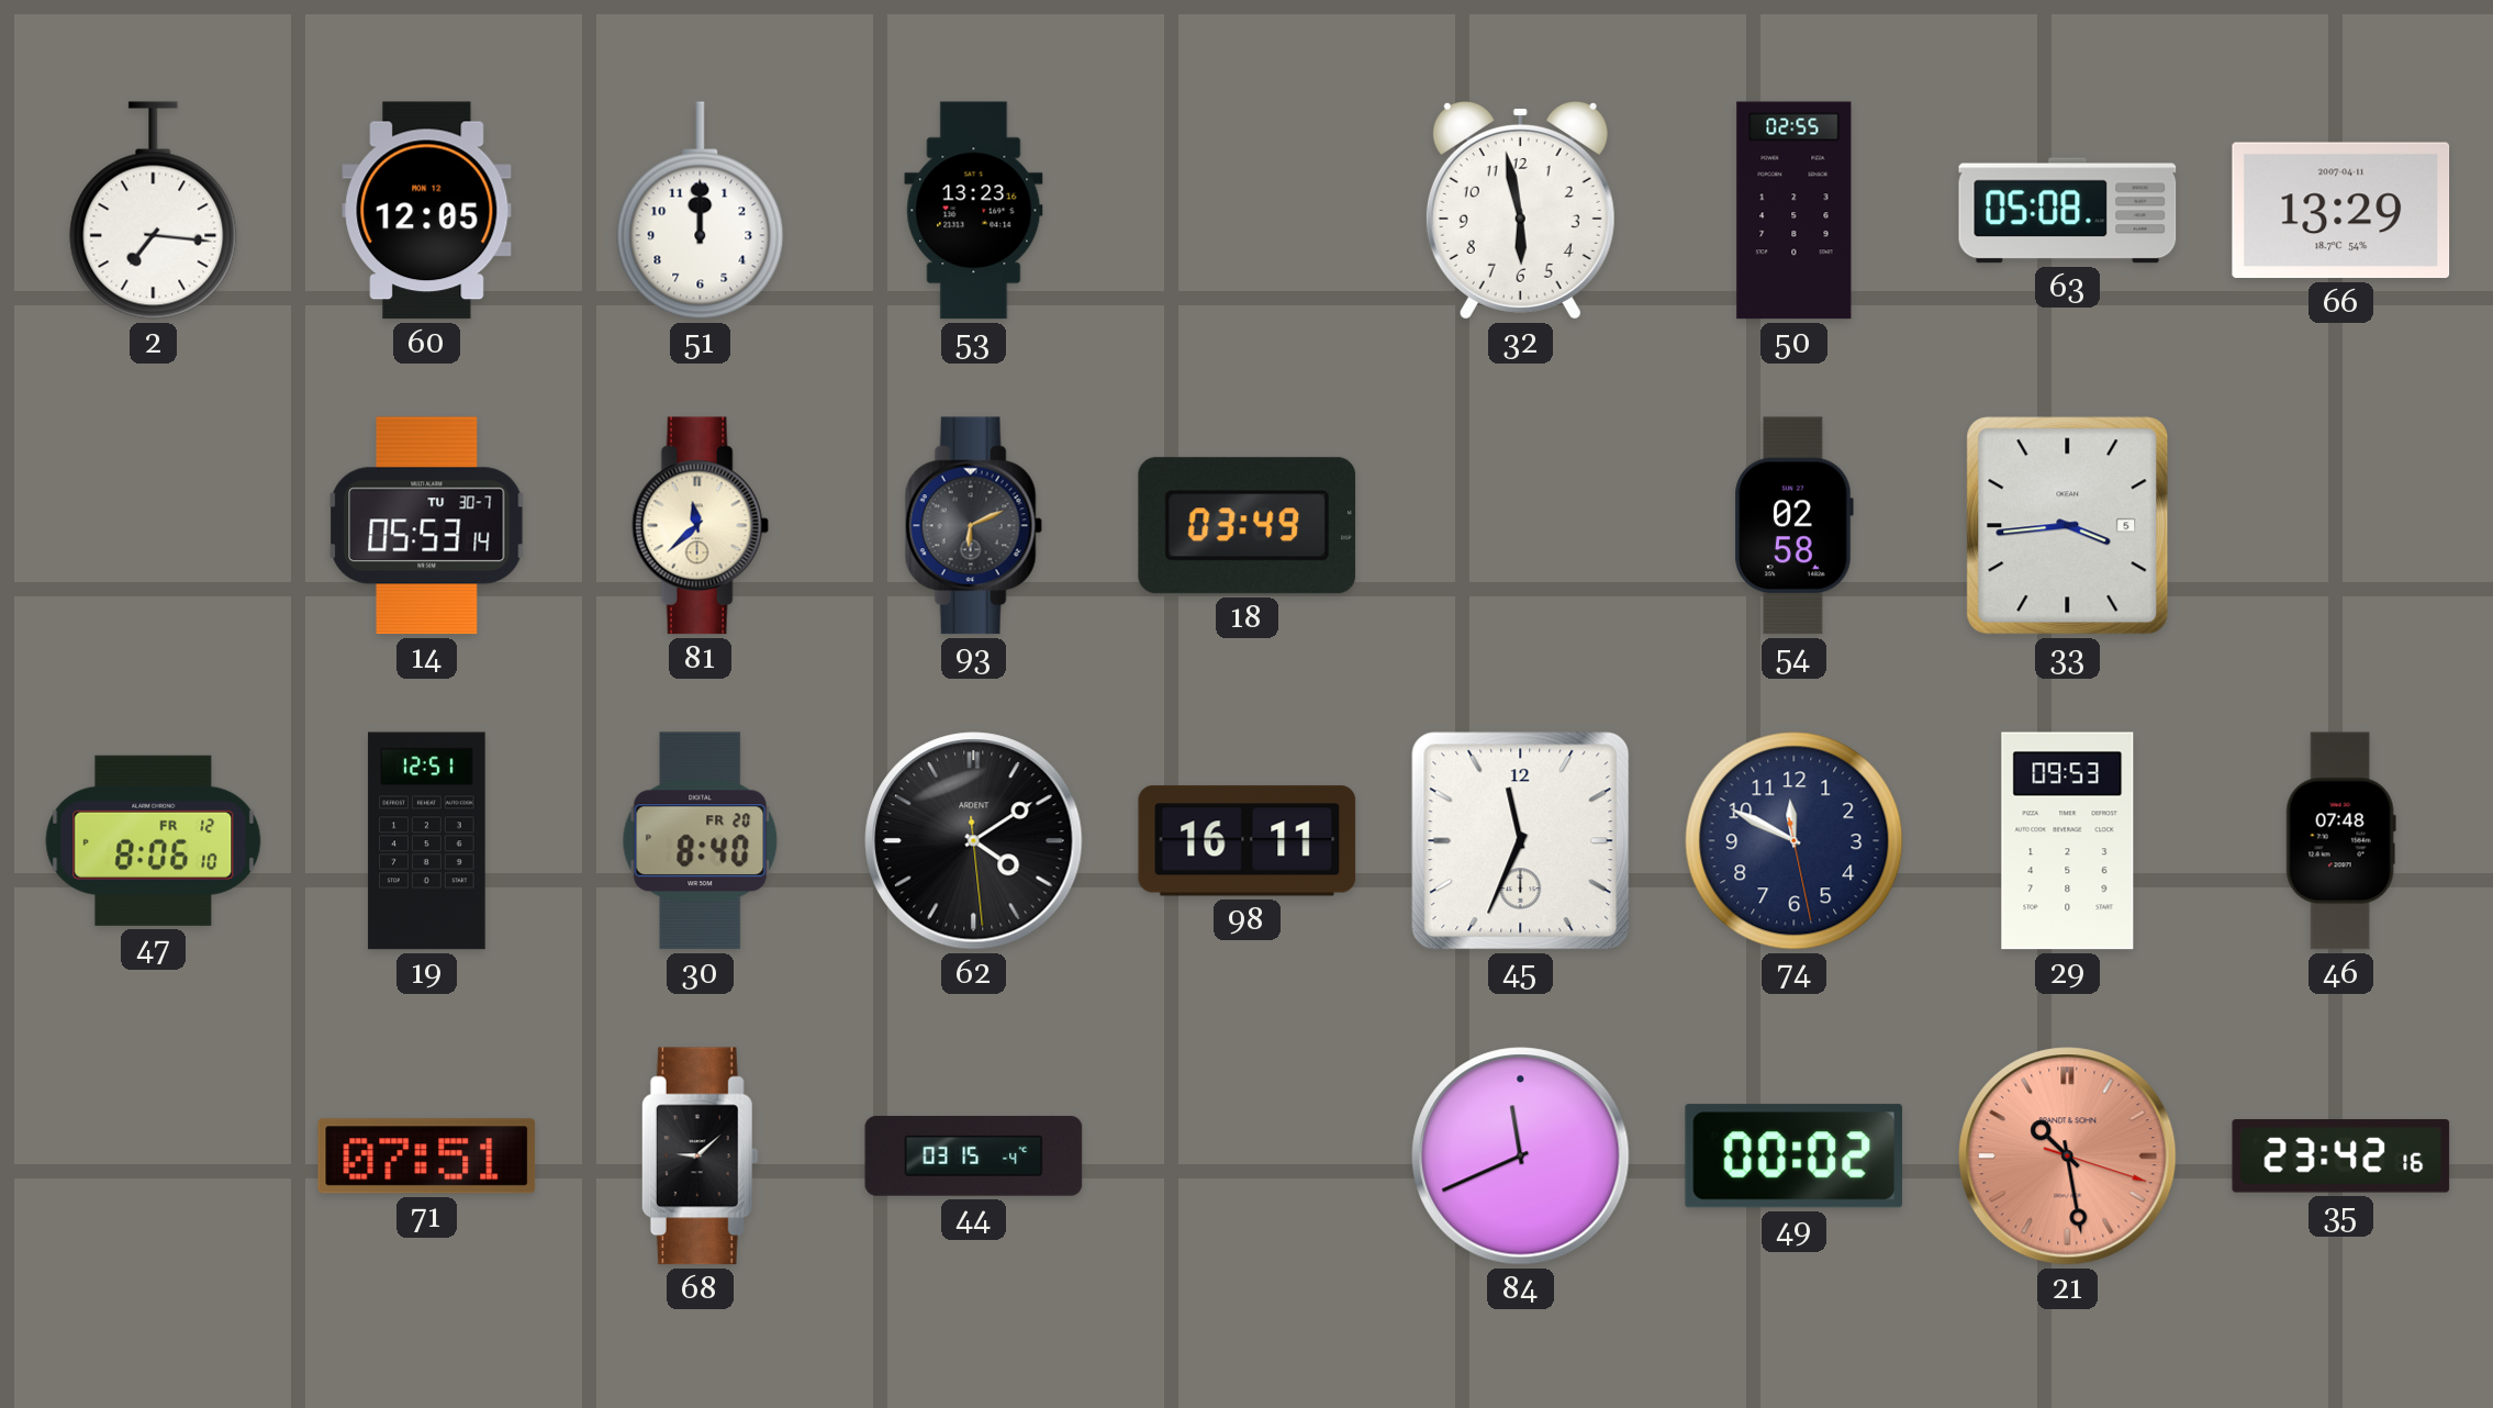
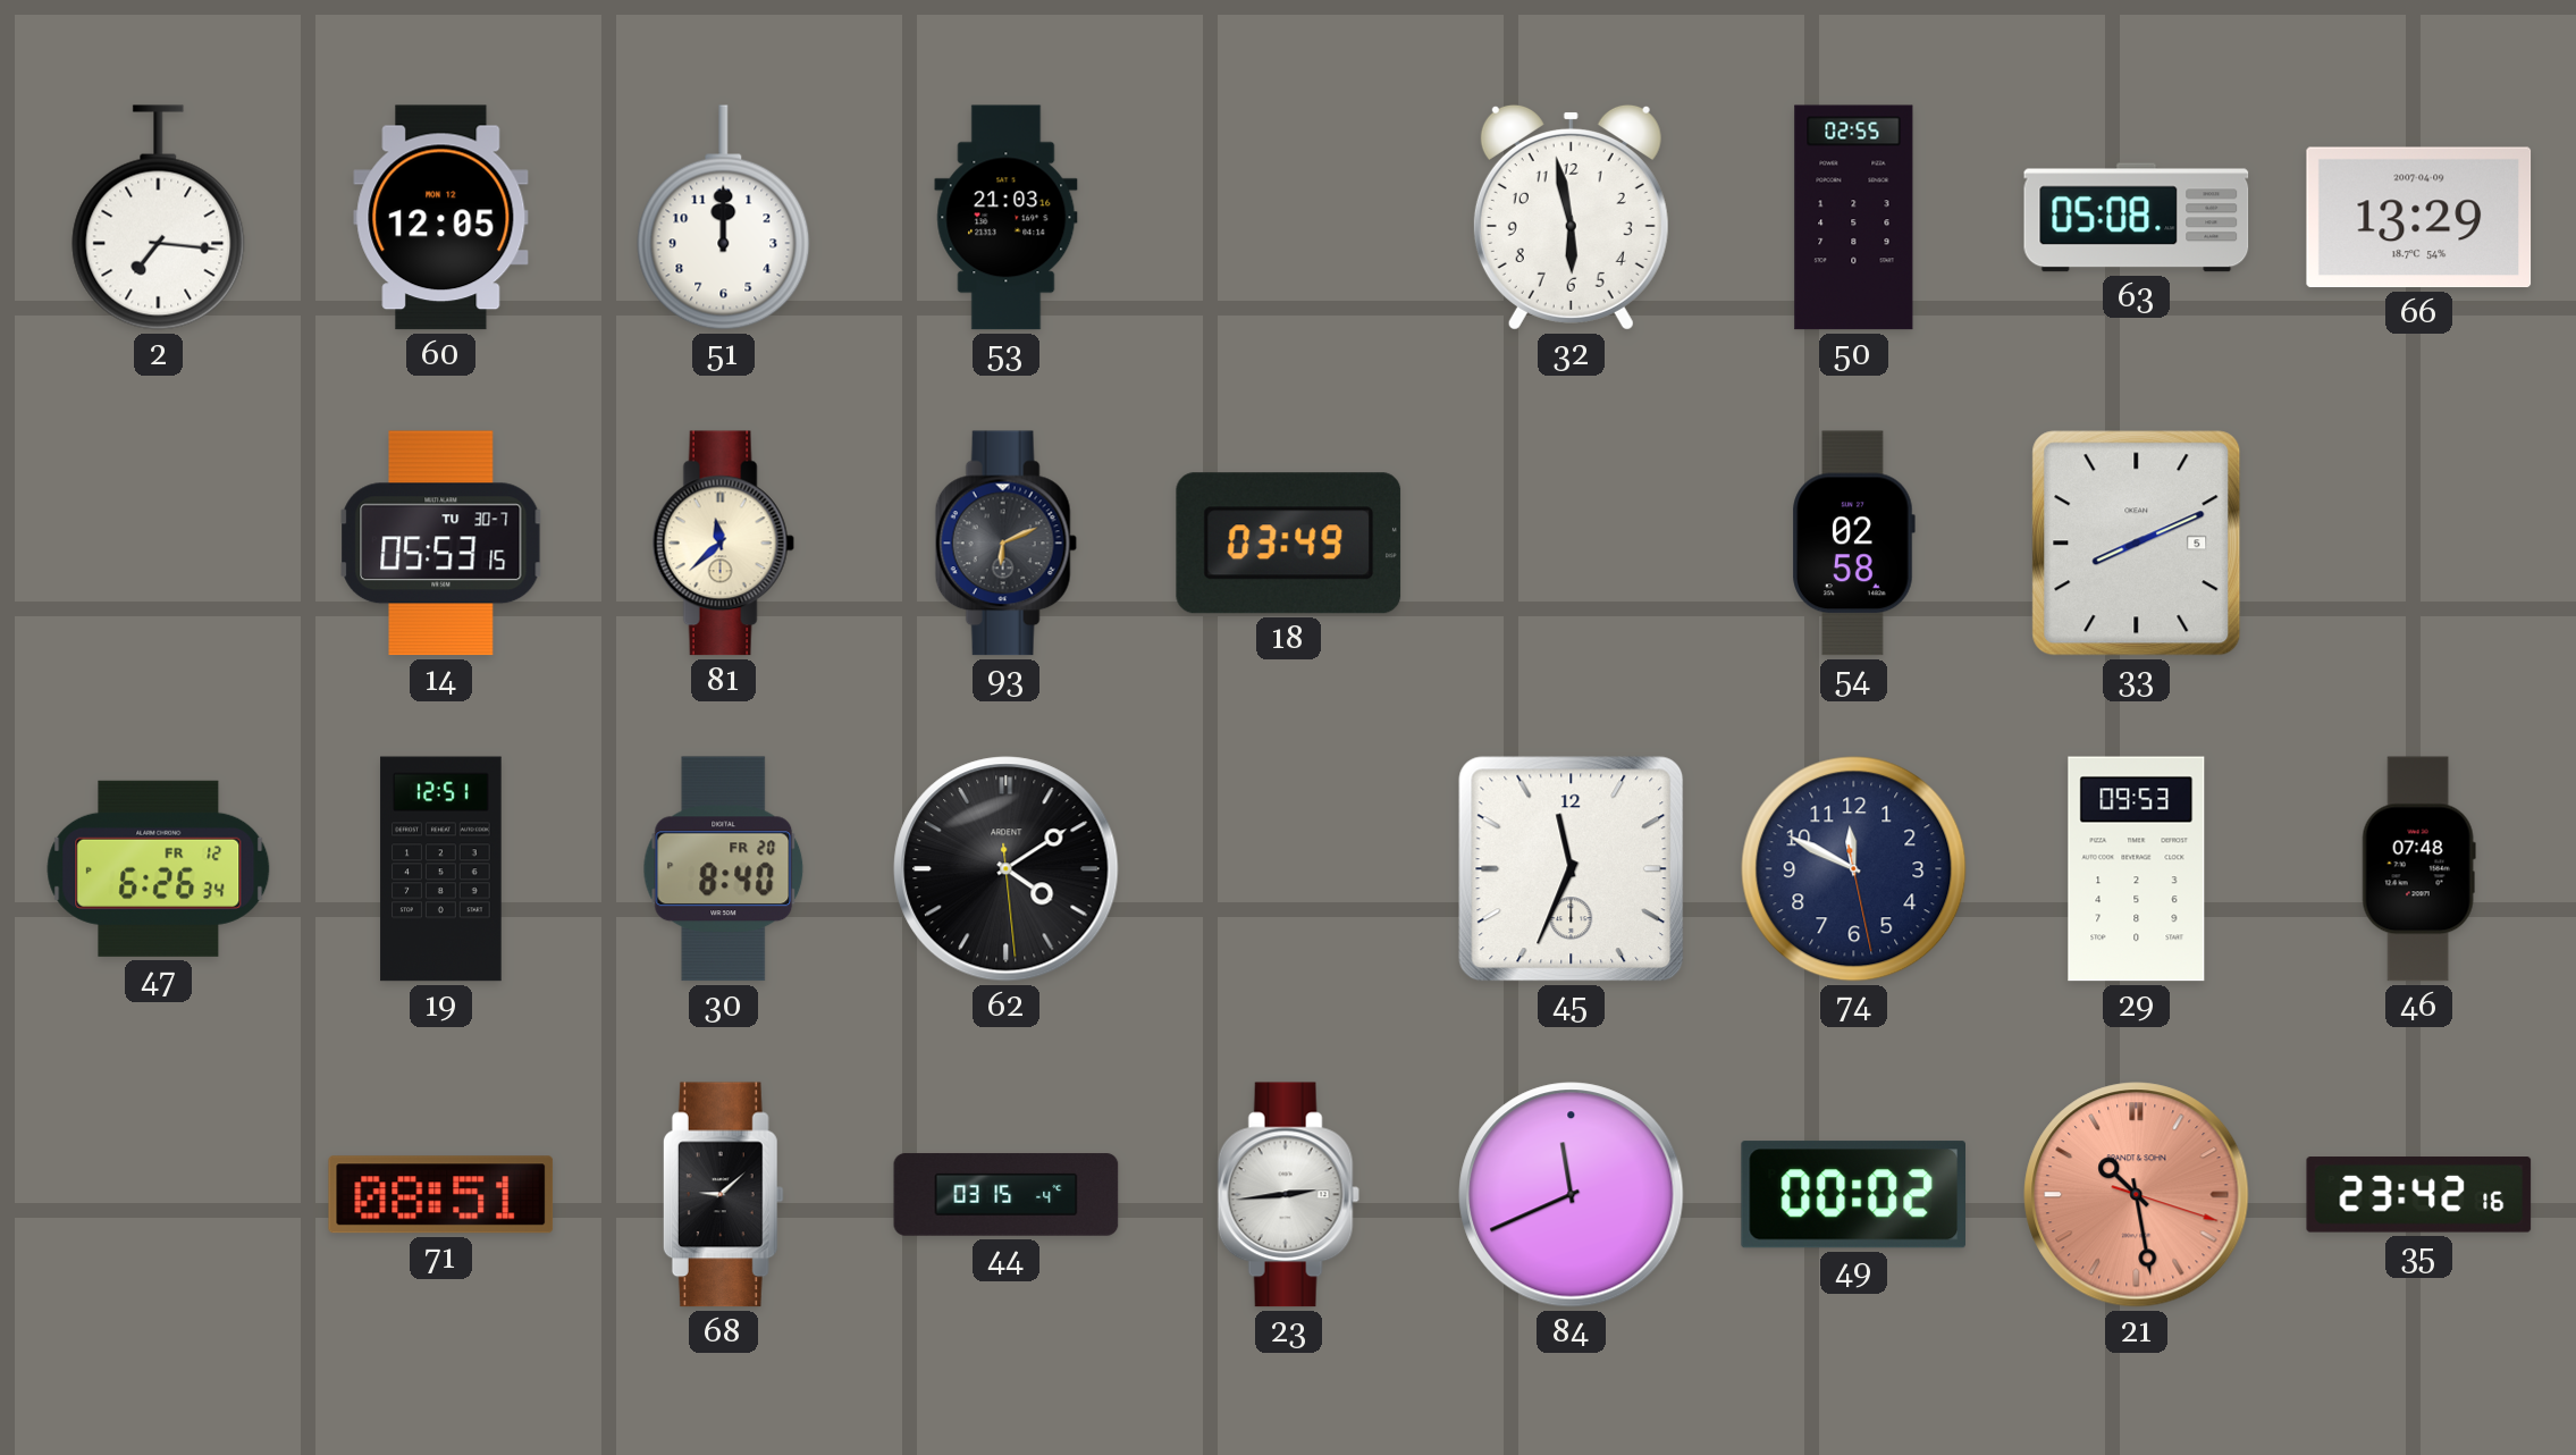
53: 13:23 -> 21:03
66 date: 2007-04-11 -> 2007-04-09
14: 05:53:14 -> 05:53:15
33: 3:44 -> 8:11
47: 8:06 -> 6:26
98: 16:11 -> none
71: 07:51 -> 08:51
23: none -> 2:44
